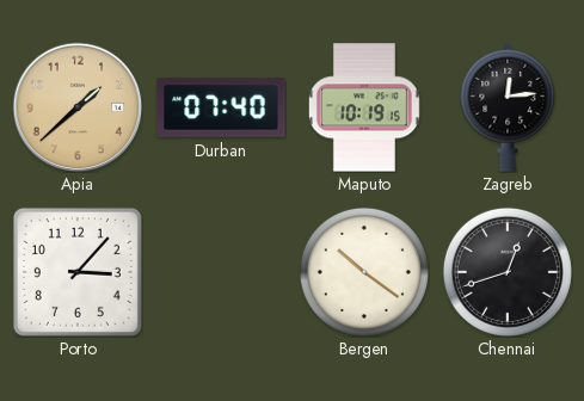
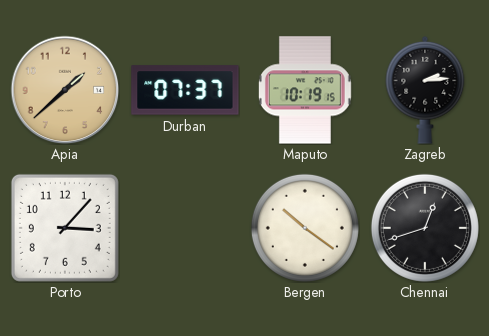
Durban: 07:40 -> 07:37
Zagreb: 12:14 -> 2:14
